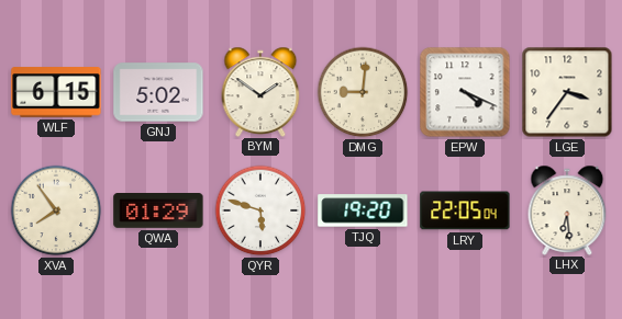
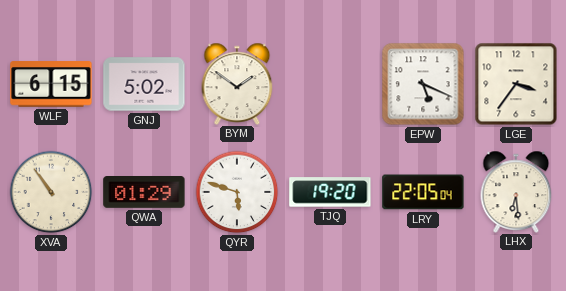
DMG: 9:01 -> none
EPW: 4:19 -> 5:19
XVA: 7:54 -> 10:54
